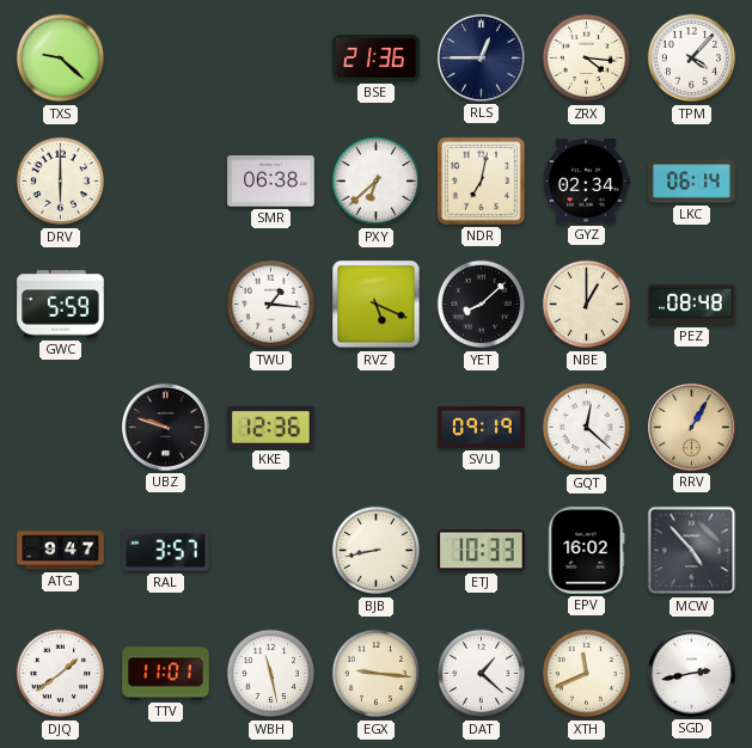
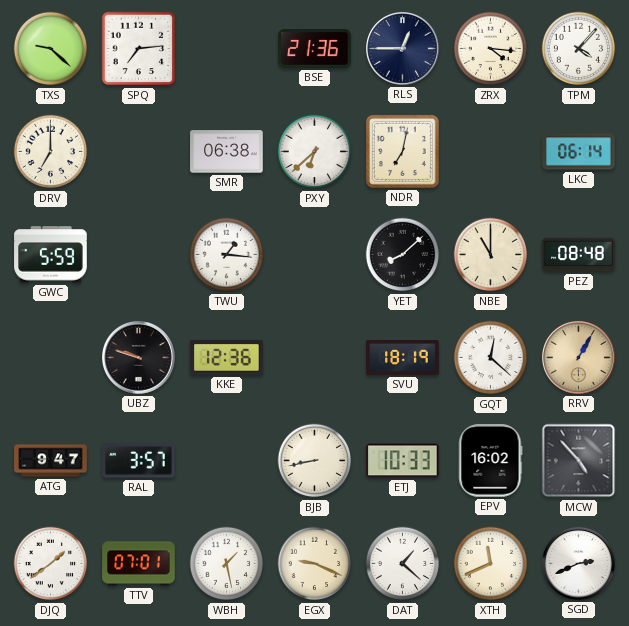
SPQ: none -> 7:14
DRV: 6:00 -> 7:00
GYZ: 02:34 -> none
RVZ: 5:19 -> none
NBE: 1:00 -> 11:00
SVU: 09:19 -> 18:19
TTV: 11:01 -> 07:01
WBH: 11:28 -> 1:28
EGX: 9:16 -> 9:19
SGD: 2:43 -> 2:41
